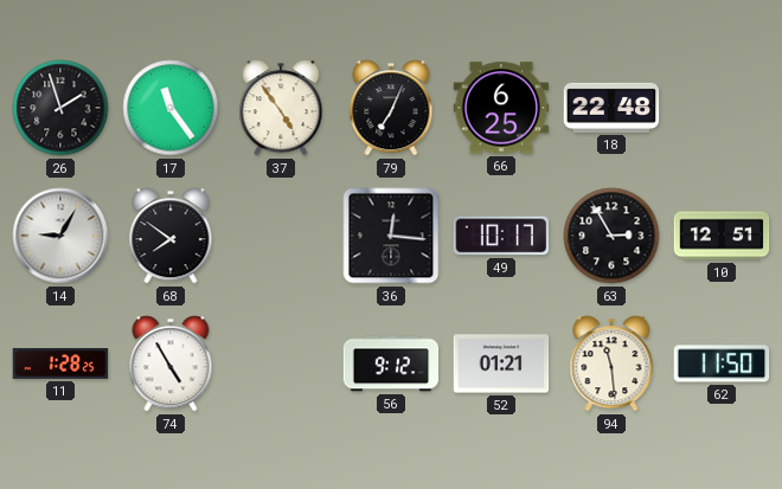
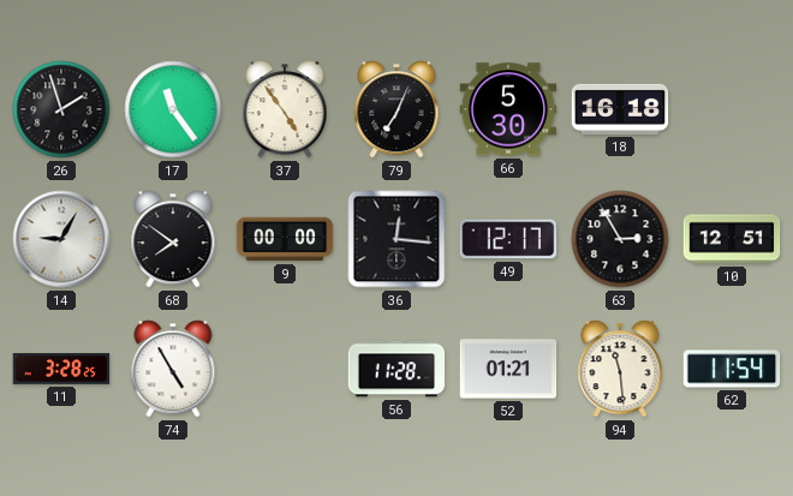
66: 6:25 -> 5:30
18: 22:48 -> 16:18
9: none -> 00:00
49: 10:17 -> 12:17
11: 1:28 -> 3:28
56: 9:12 -> 11:28
62: 11:50 -> 11:54
